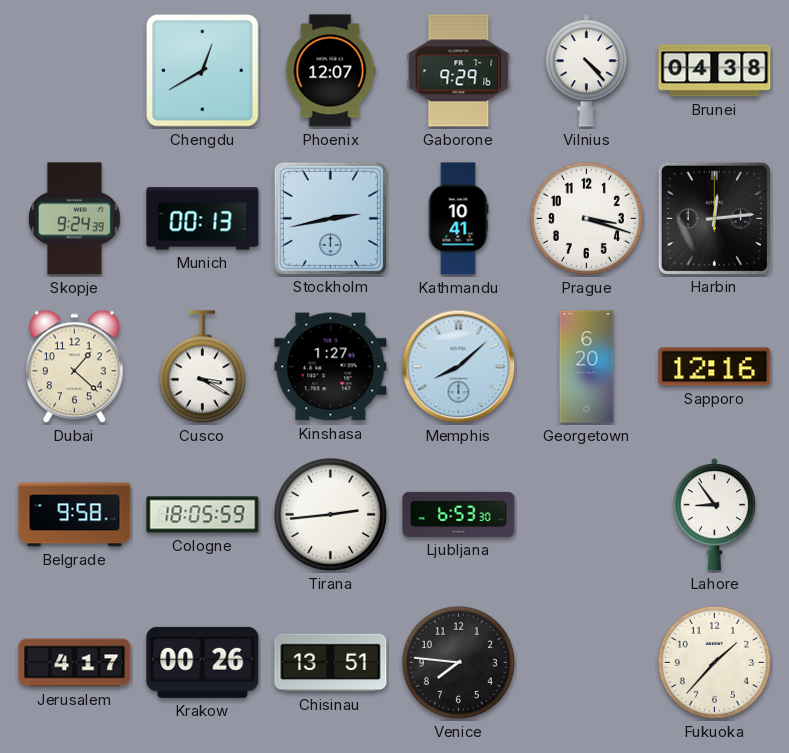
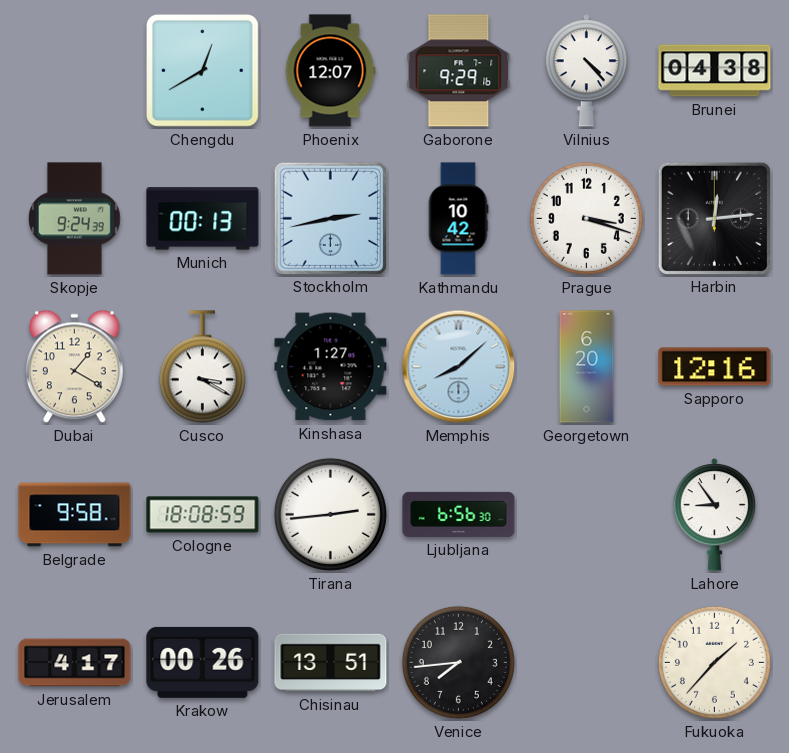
Kathmandu: 10:41 -> 10:42
Dubai: 1:22 -> 1:20
Cologne: 18:05 -> 18:08
Ljubljana: 6:53 -> 6:56
Venice: 7:46 -> 7:44
